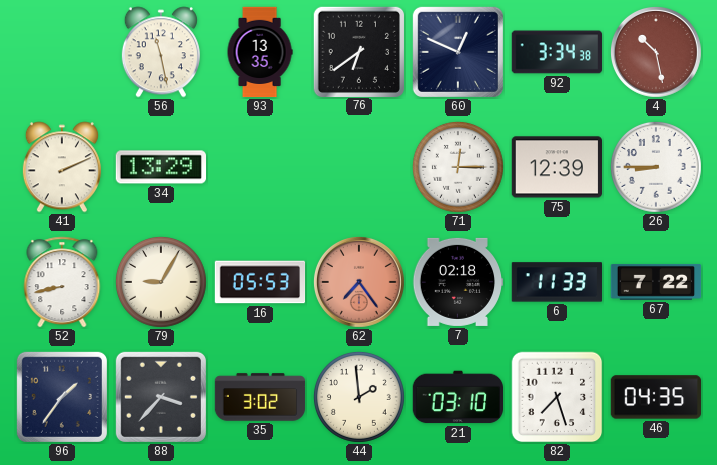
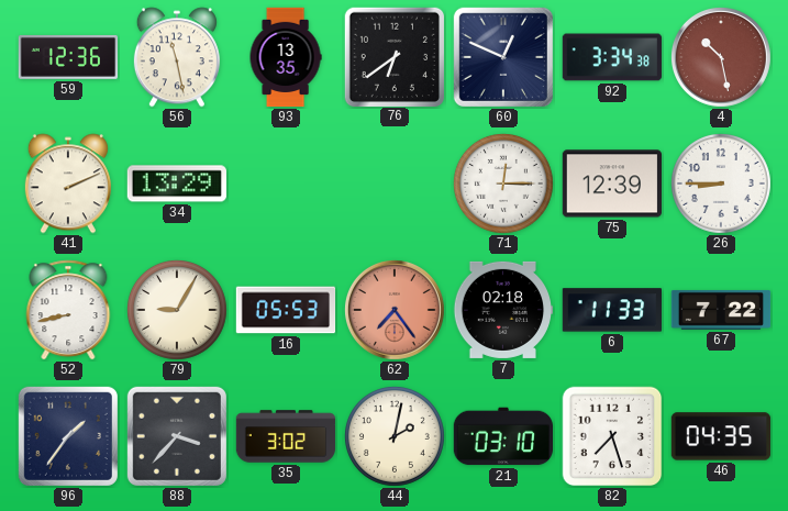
59: none -> 12:36
44: 1:59 -> 2:02
